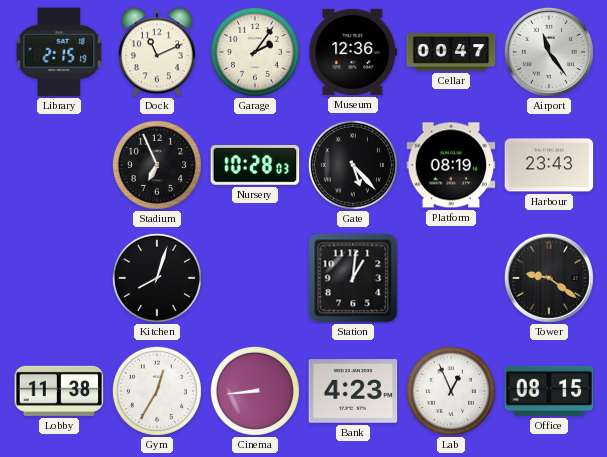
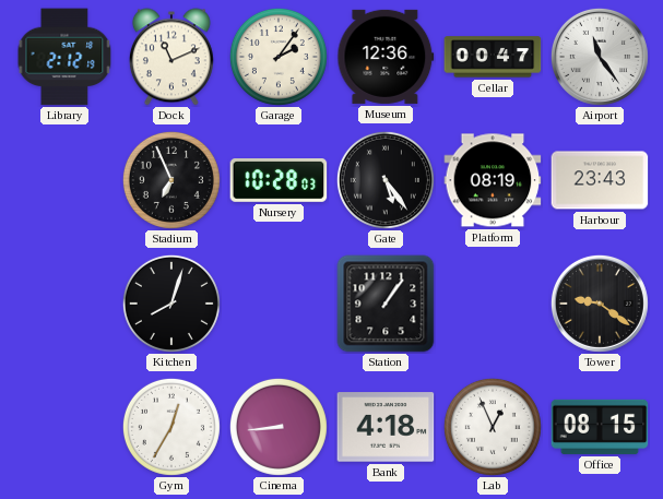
Library: 2:15 -> 2:12
Gate: 5:23 -> 5:24
Station: 1:01 -> 1:06
Lobby: 11:38 -> none
Bank: 4:23 -> 4:18
